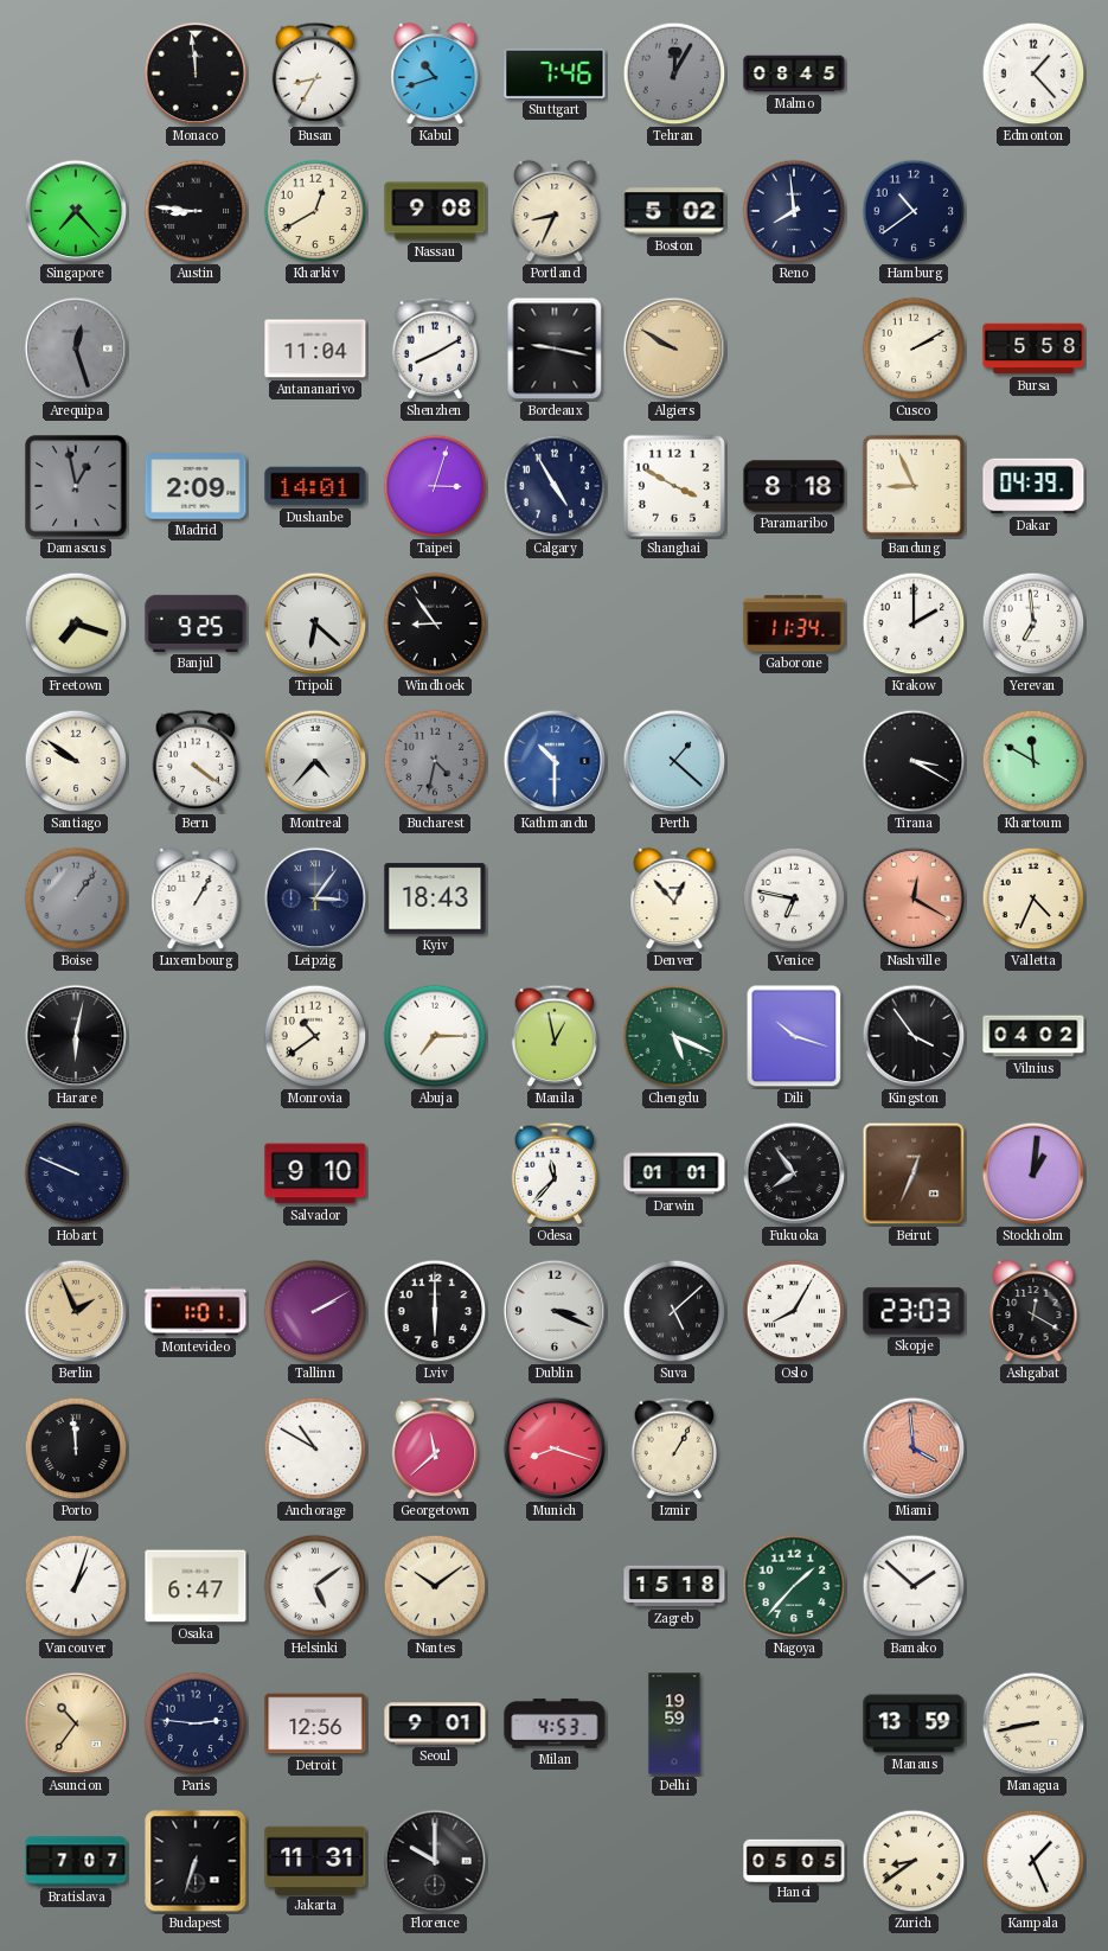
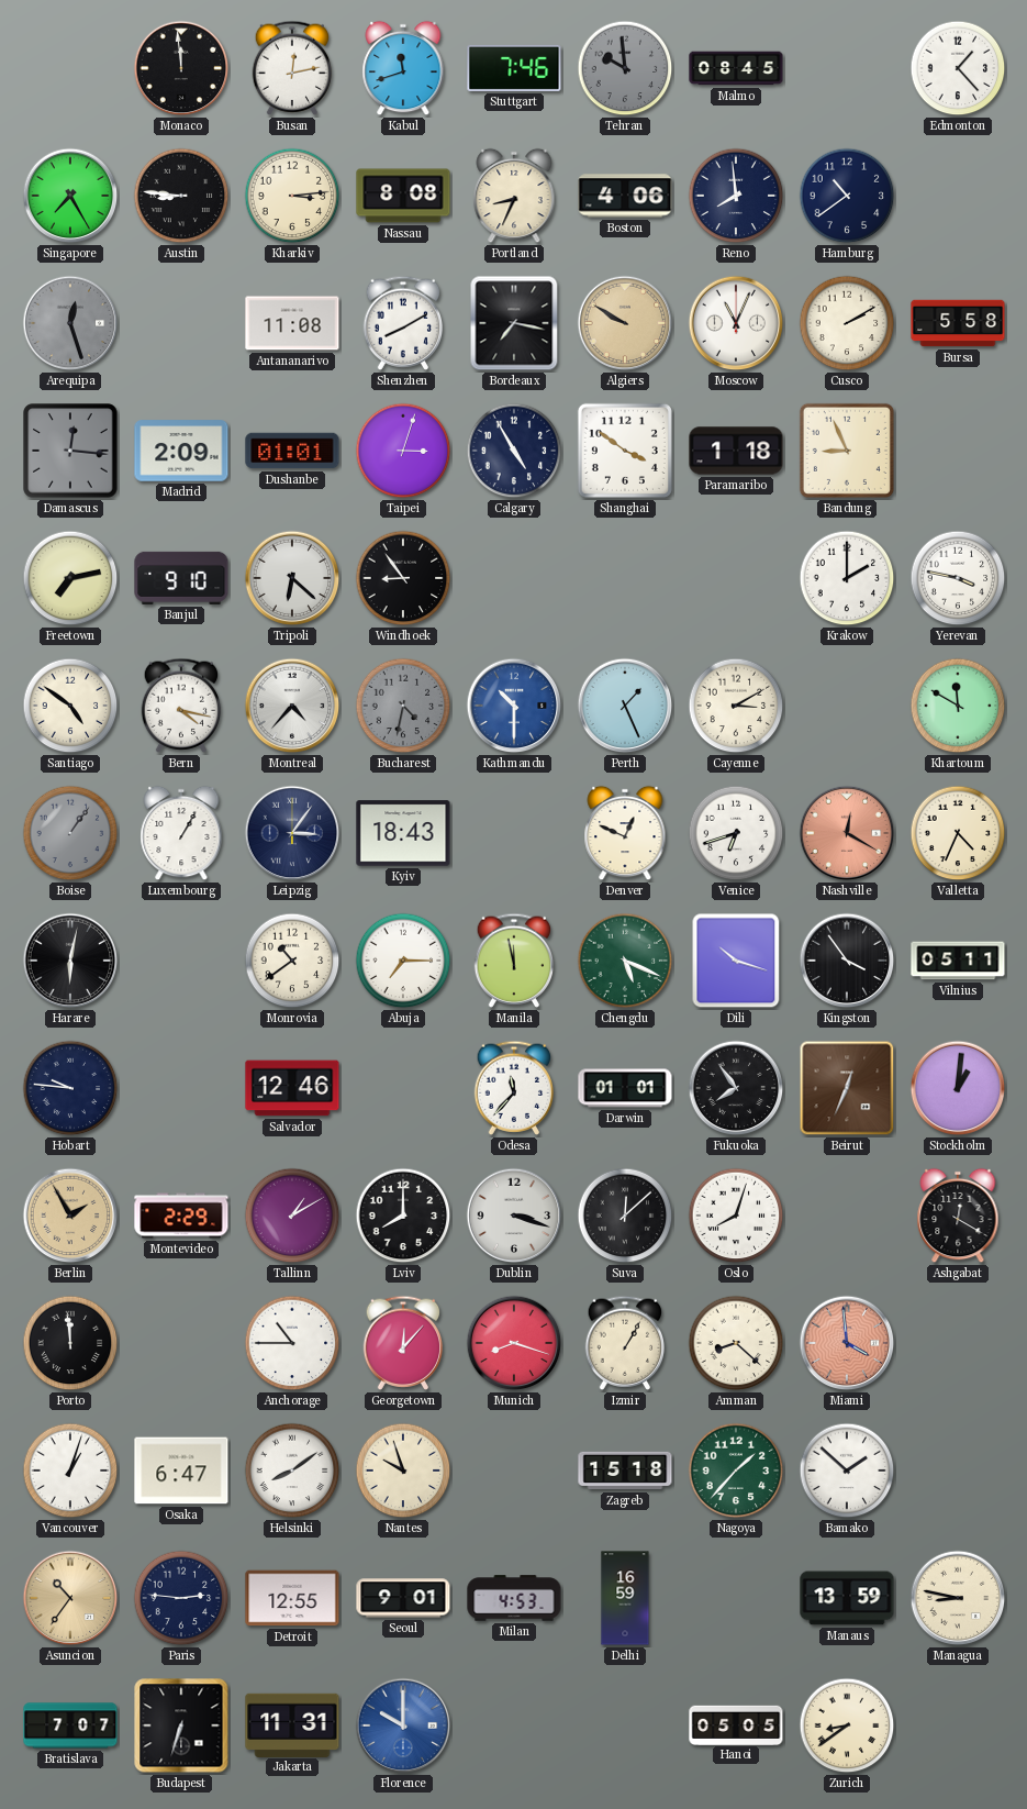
Busan: 8:35 -> 12:13
Kabul: 10:42 -> 11:42
Tehran: 12:05 -> 9:59
Singapore: 7:23 -> 7:25
Kharkiv: 12:40 -> 3:14
Nassau: 9:08 -> 8:08
Boston: 5:02 -> 4:06
Antananarivo: 11:04 -> 11:08
Bordeaux: 9:17 -> 7:17
Moscow: none -> 11:04
Damascus: 12:58 -> 12:16
Dushanbe: 14:01 -> 01:01
Shanghai: 3:50 -> 3:51
Paramaribo: 8:18 -> 1:18
Dakar: 04:39 -> none
Freetown: 7:18 -> 7:13
Banjul: 9:25 -> 9:10
Gaborone: 11:34 -> none
Yerevan: 6:59 -> 3:47
Santiago: 9:51 -> 4:51
Bern: 4:21 -> 4:17
Perth: 1:22 -> 1:26
Cayenne: none -> 3:10
Tirana: 3:20 -> none
Denver: 12:53 -> 12:49
Venice: 6:47 -> 6:42
Manila: 12:58 -> 11:58
Vilnius: 04:02 -> 05:11
Hobart: 9:49 -> 9:46
Salvador: 9:10 -> 12:46
Berlin: 1:56 -> 1:55
Montevideo: 1:01 -> 2:29
Tallinn: 2:10 -> 1:10
Lviv: 6:00 -> 8:00
Dublin: 3:19 -> 3:18
Suva: 5:08 -> 12:08
Oslo: 8:05 -> 8:03
Skopje: 23:03 -> none
Anchorage: 10:50 -> 10:45
Georgetown: 11:38 -> 12:07
Amman: none -> 8:22
Helsinki: 5:09 -> 8:09
Nantes: 10:09 -> 9:57
Detroit: 12:56 -> 12:55
Delhi: 19:59 -> 16:59
Managua: 8:43 -> 8:47
Florence dial: black -> blue
Kampala: 1:26 -> none
